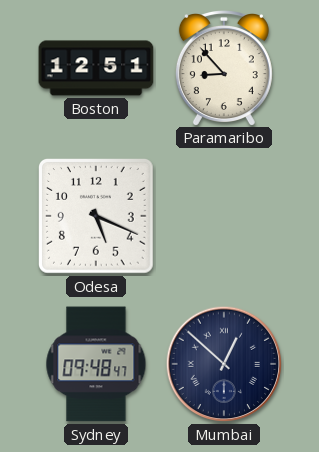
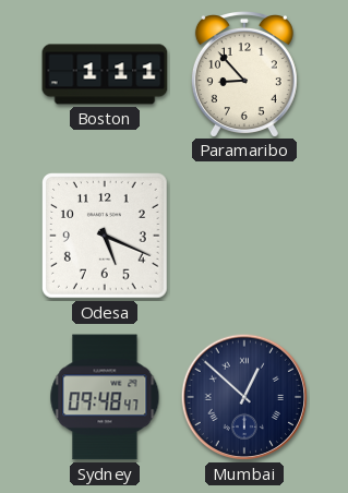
Boston: 12:51 -> 1:11
